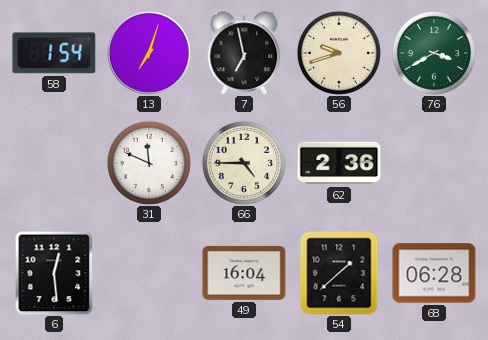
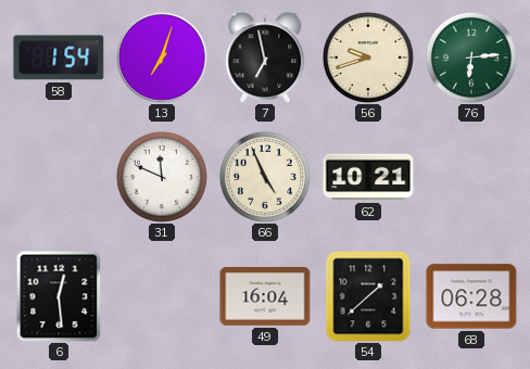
76: 3:40 -> 6:14
66: 4:45 -> 4:56
62: 2:36 -> 10:21
